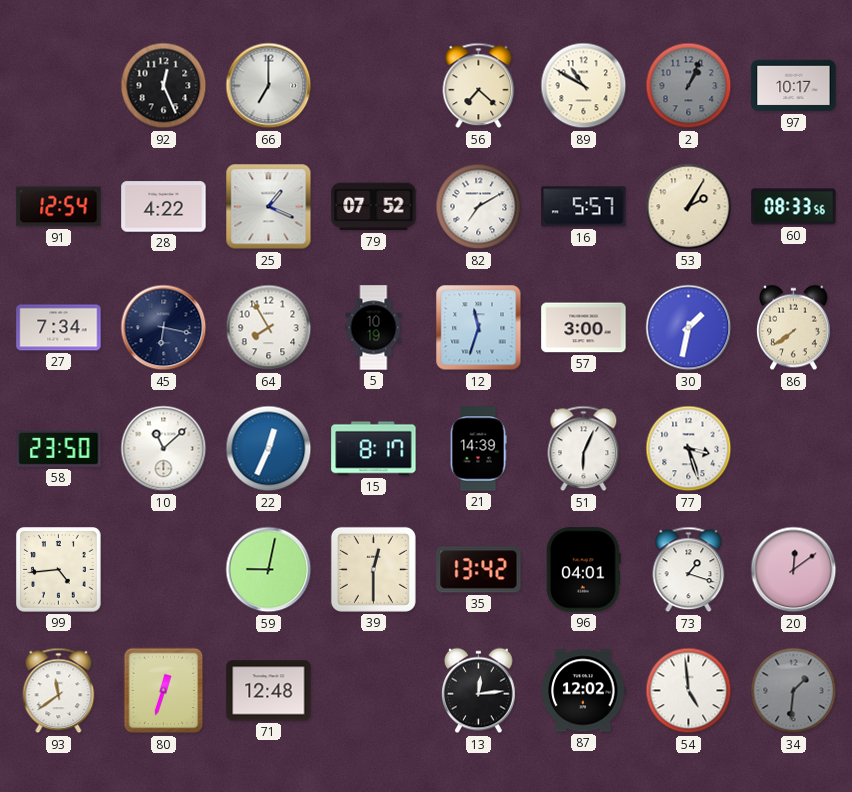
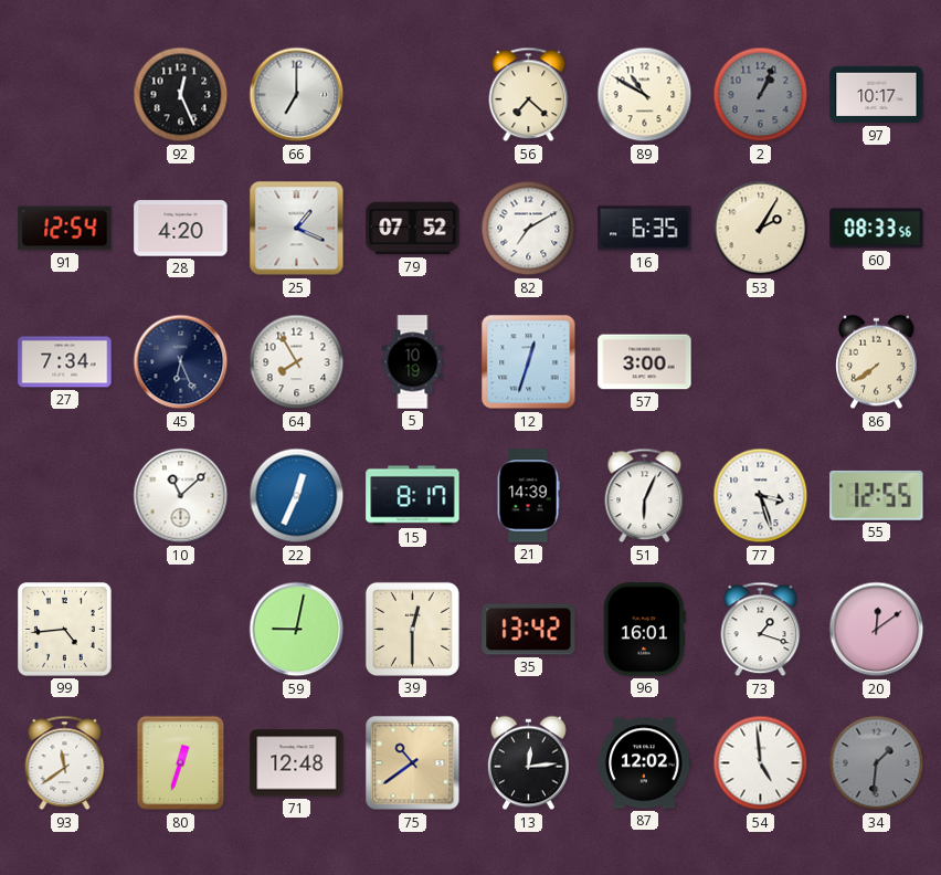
28: 4:22 -> 4:20
16: 5:57 -> 6:35
45: 6:17 -> 6:26
12: 11:33 -> 12:33
30: 1:32 -> none
58: 23:50 -> none
55: none -> 12:55
96: 04:01 -> 16:01
75: none -> 10:39
